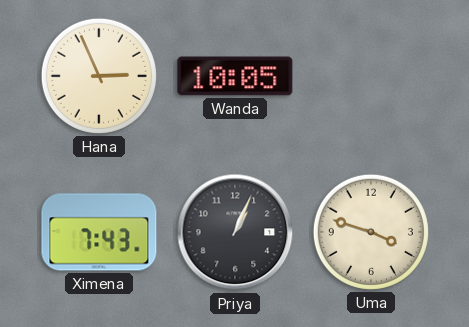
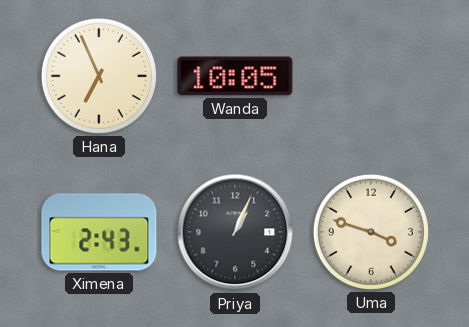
Hana: 2:56 -> 6:56
Ximena: 7:43 -> 2:43
